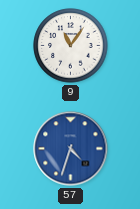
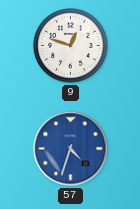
9: 11:06 -> 12:48
